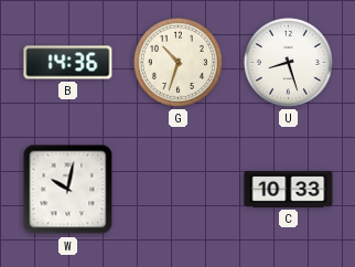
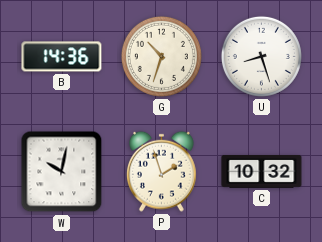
P: none -> 1:57
C: 10:33 -> 10:32
